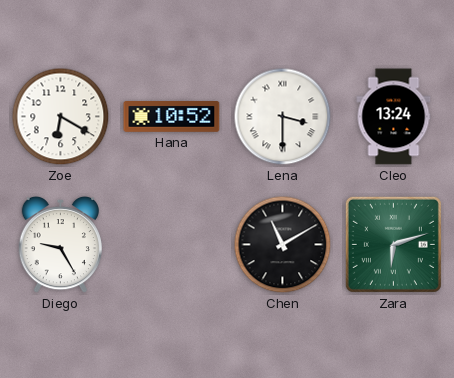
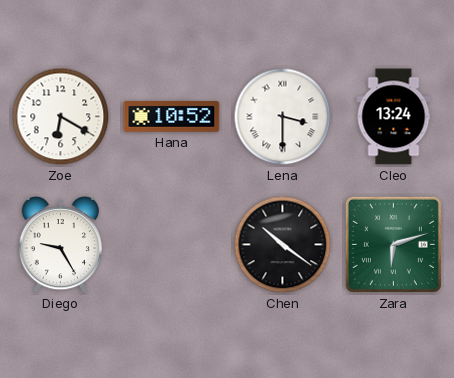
Chen: 11:10 -> 10:21
